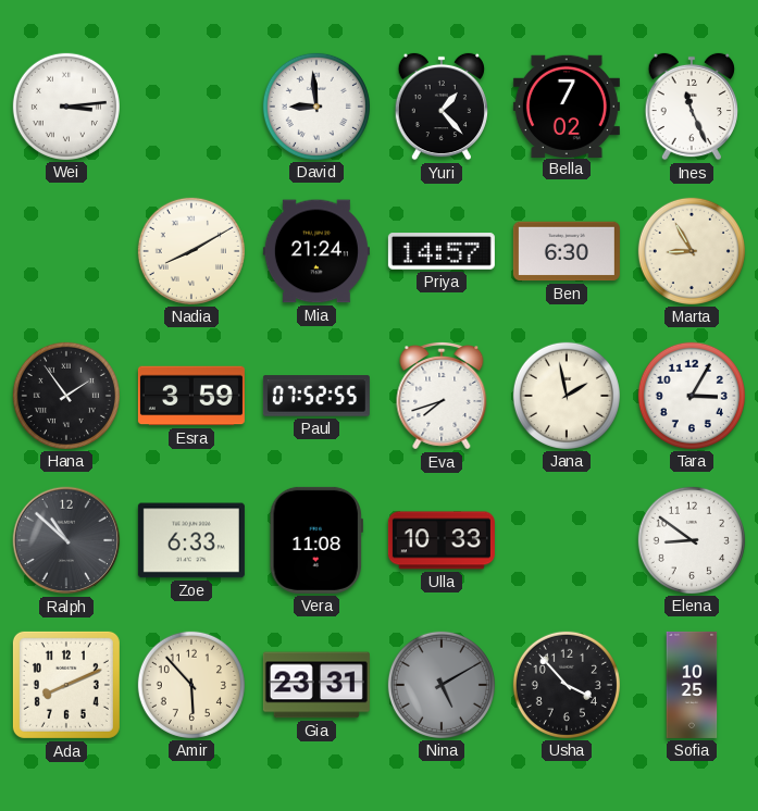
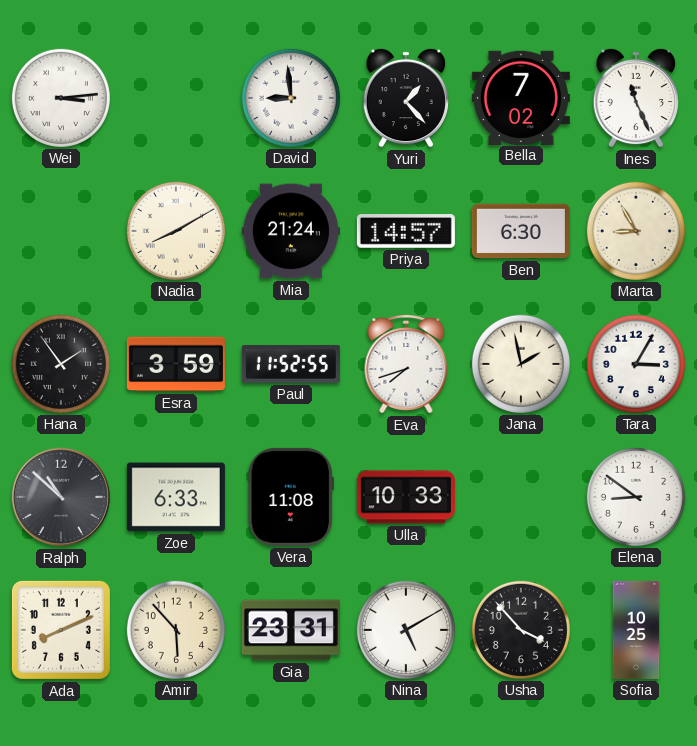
Paul: 07:52 -> 11:52
Nina dial: grey -> white
